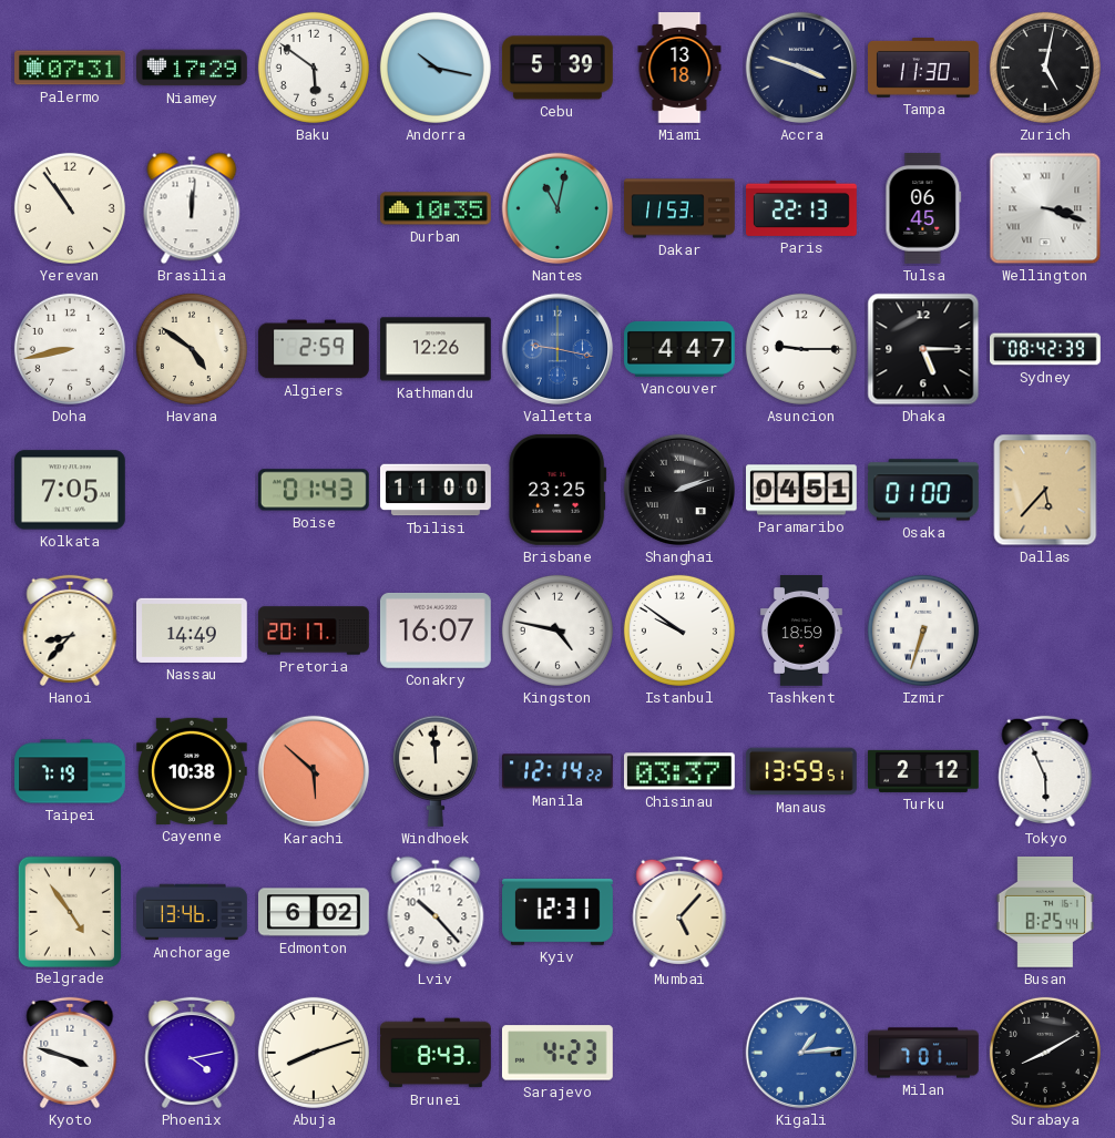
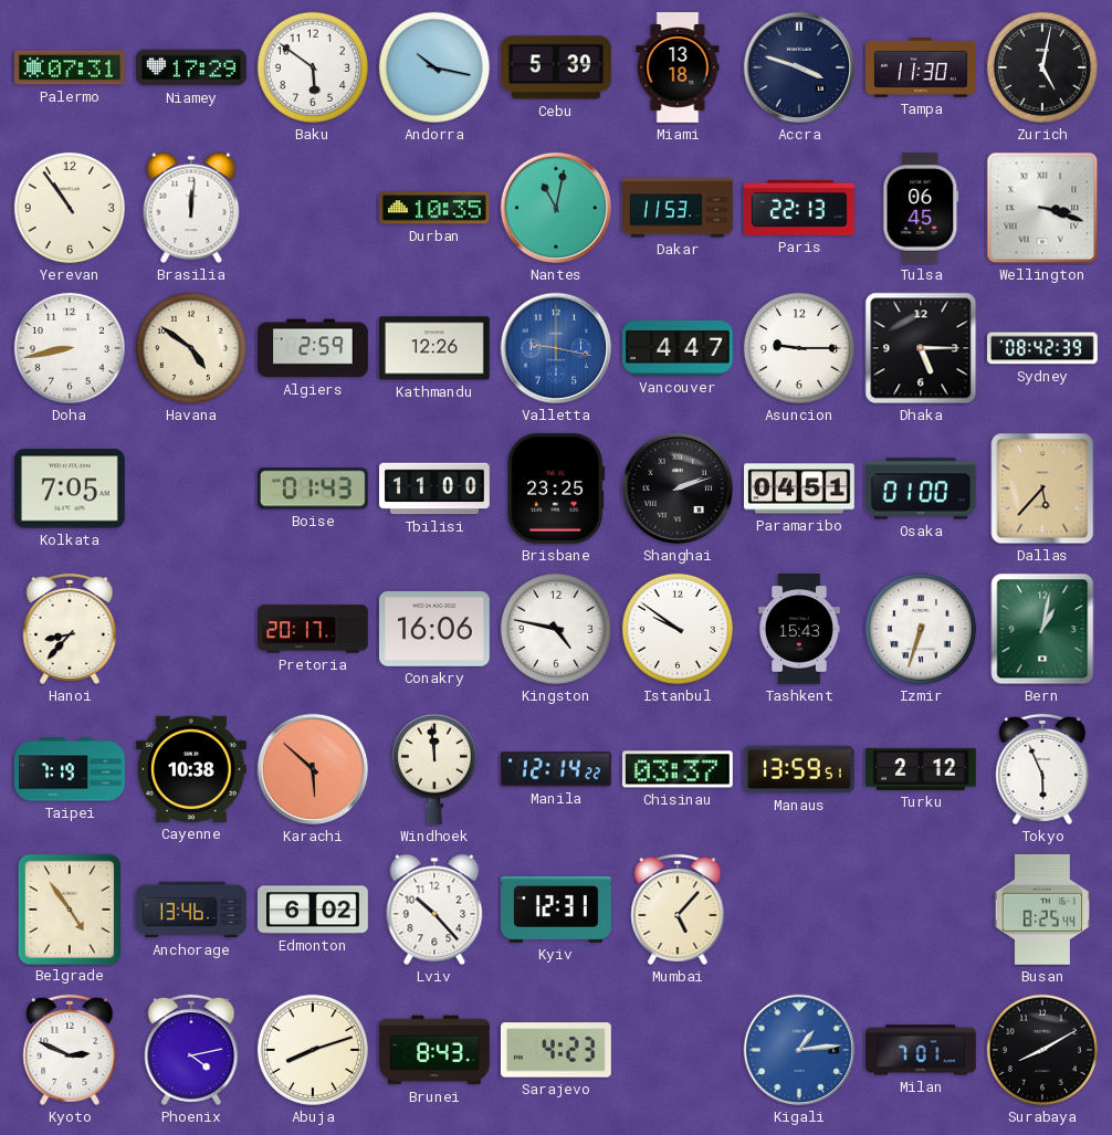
Nassau: 14:49 -> none
Conakry: 16:07 -> 16:06
Tashkent: 18:59 -> 15:43
Bern: none -> 1:02
Kyoto: 3:48 -> 2:49
